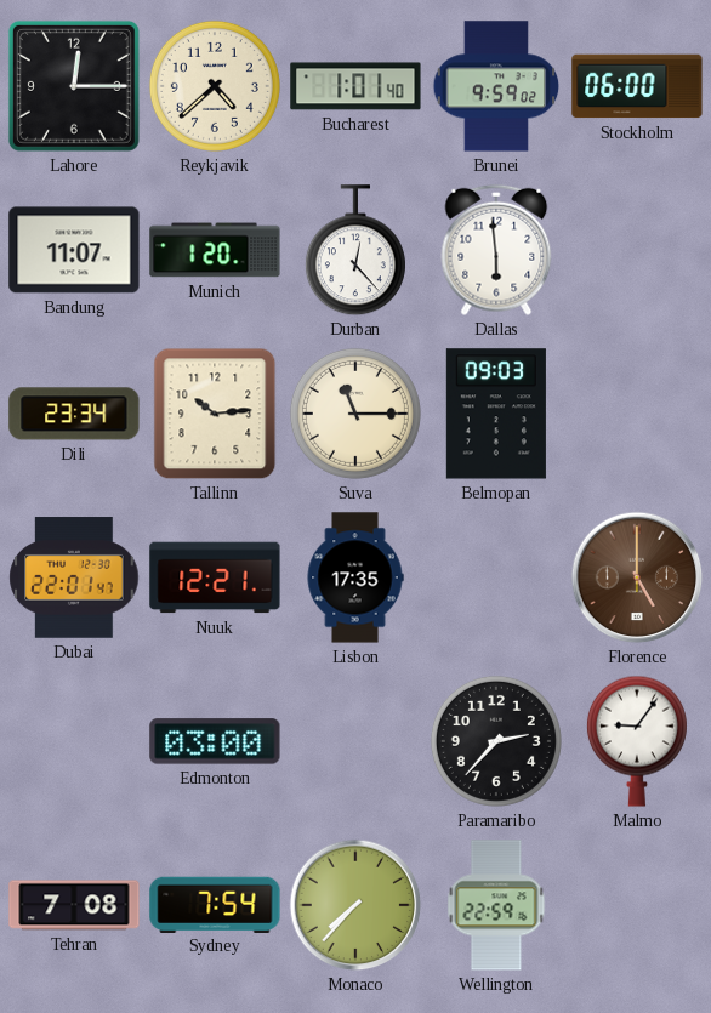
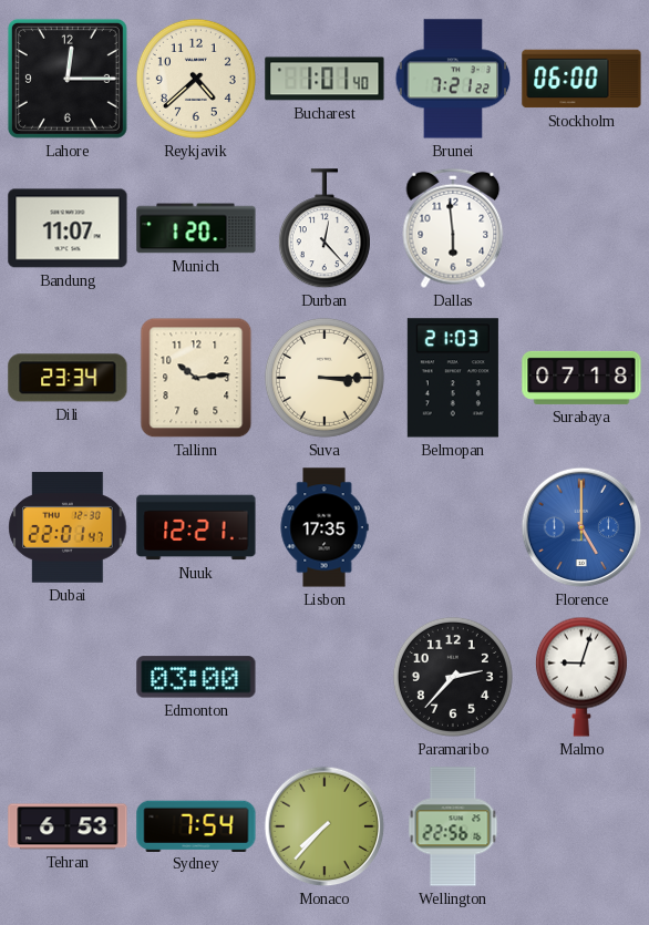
Brunei: 9:59 -> 7:21
Suva: 11:15 -> 3:15
Belmopan: 09:03 -> 21:03
Surabaya: none -> 07:18
Florence dial: brown -> blue
Malmo: 9:06 -> 9:03
Tehran: 7:08 -> 6:53
Wellington: 22:59 -> 22:56
